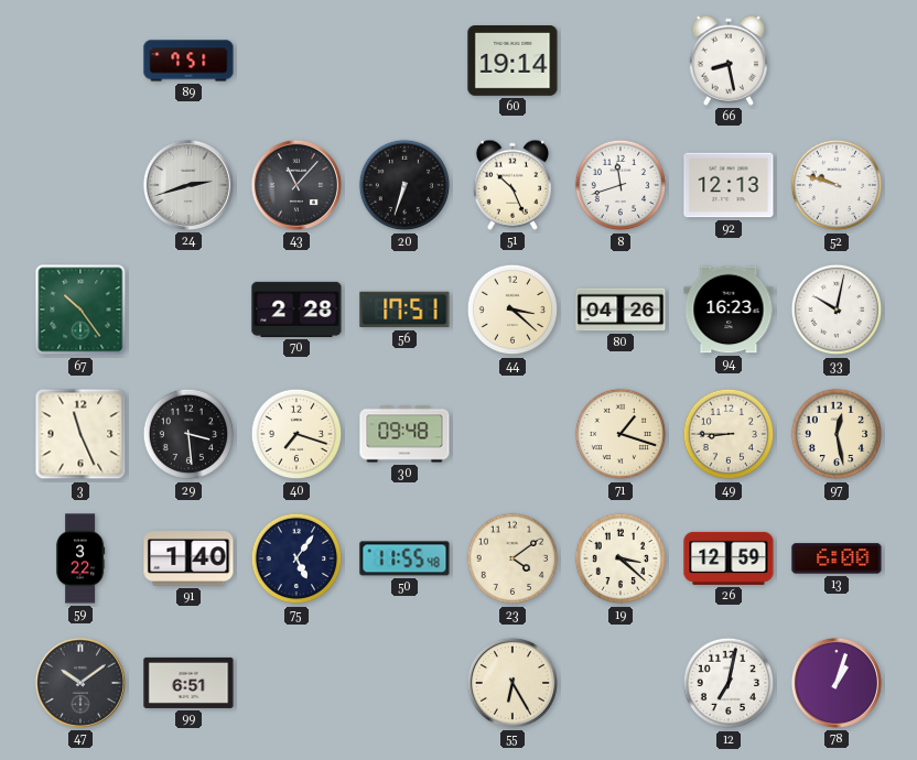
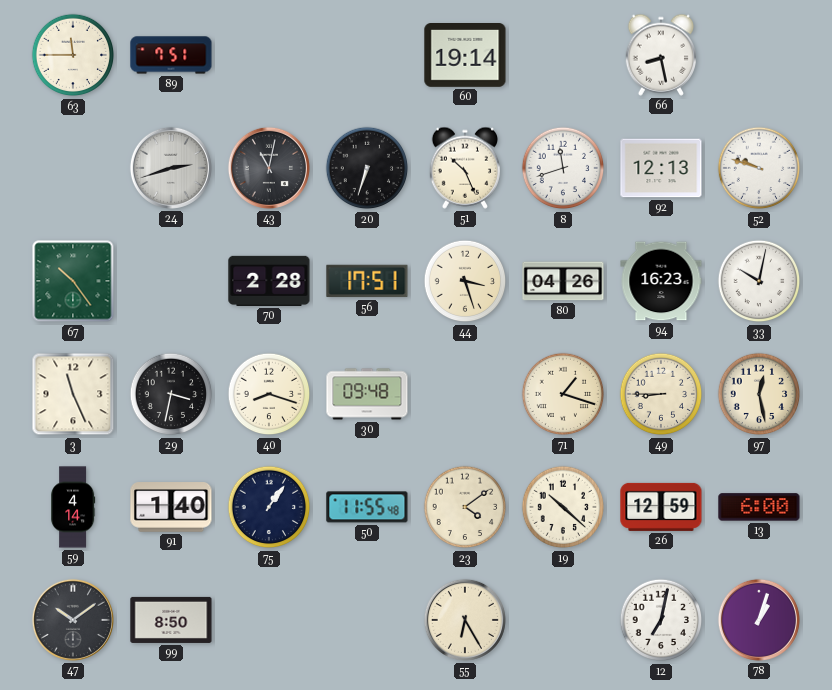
63: none -> 11:45
43: 11:07 -> 11:02
44: 3:22 -> 3:27
29: 3:29 -> 3:32
40: 7:18 -> 8:18
59: 3:22 -> 4:14
75: 5:06 -> 1:06
19: 3:22 -> 10:22
99: 6:51 -> 8:50
